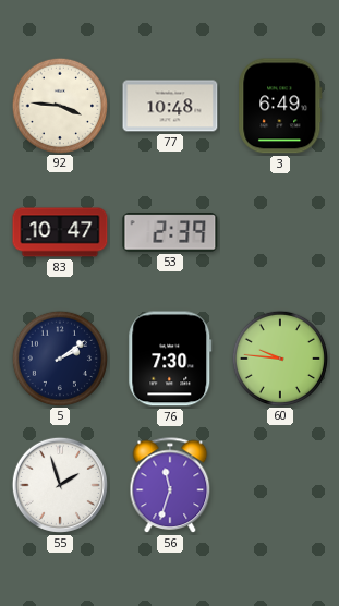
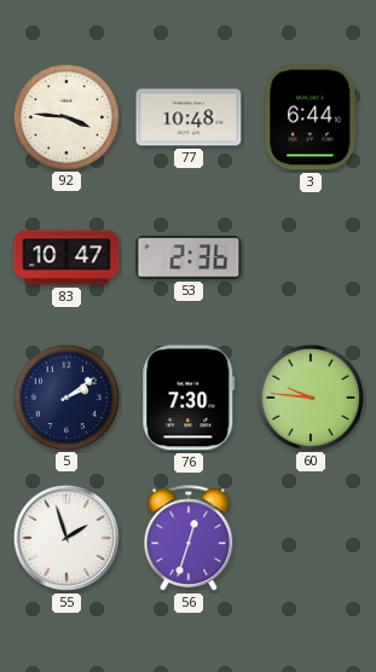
3: 6:49 -> 6:44
53: 2:39 -> 2:36
56: 11:33 -> 12:33
